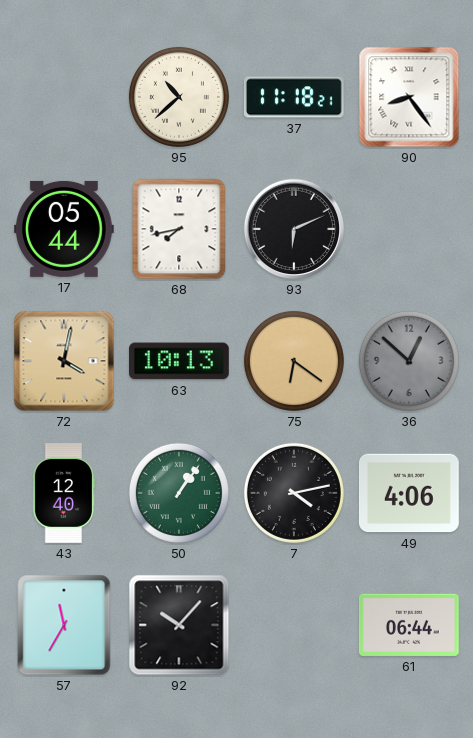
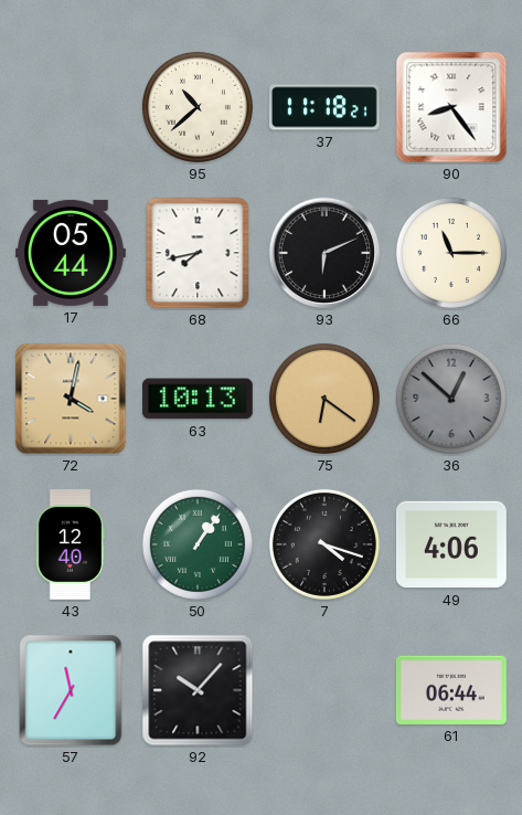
66: none -> 11:15
7: 4:13 -> 4:18
